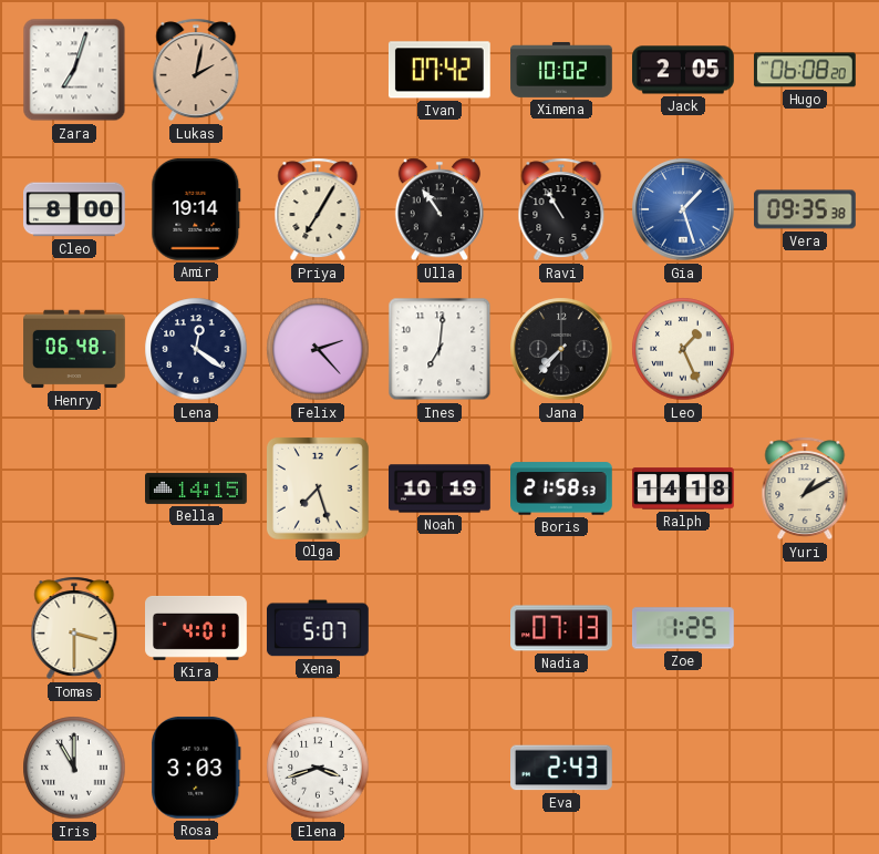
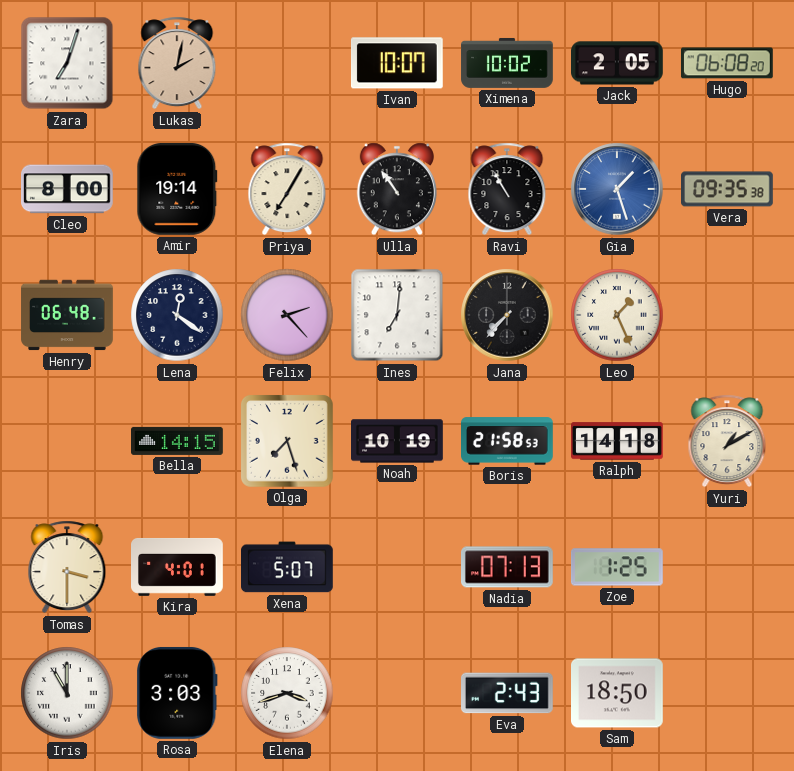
Ivan: 07:42 -> 10:07
Sam: none -> 18:50
